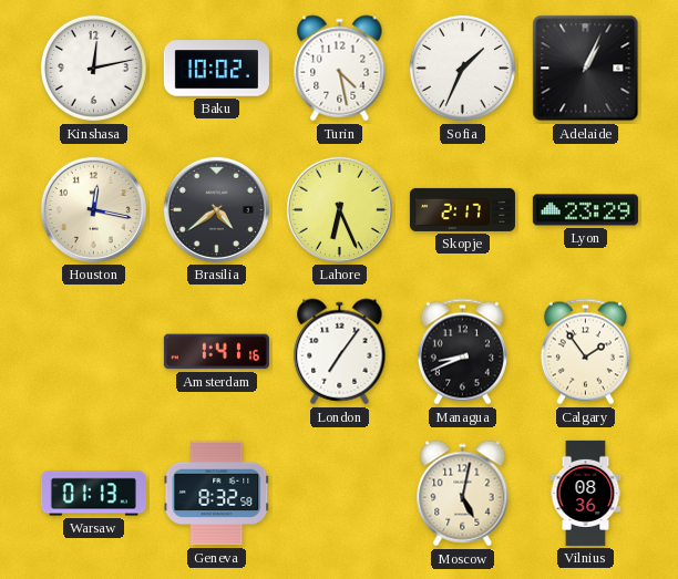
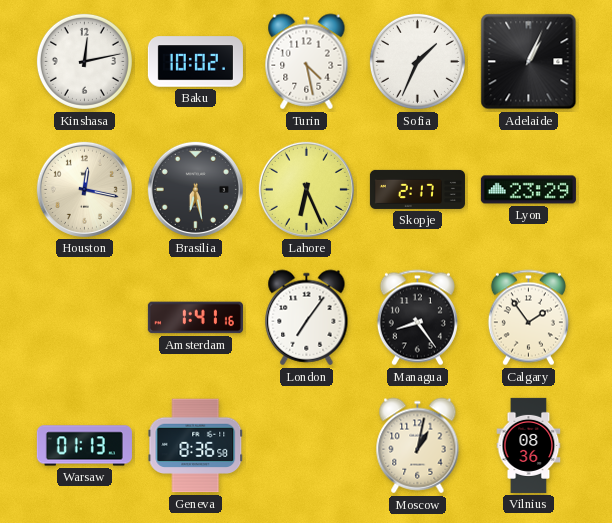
Brasilia: 4:39 -> 6:28
Managua: 8:41 -> 8:24
Geneva: 8:32 -> 8:36
Moscow: 5:02 -> 1:02
